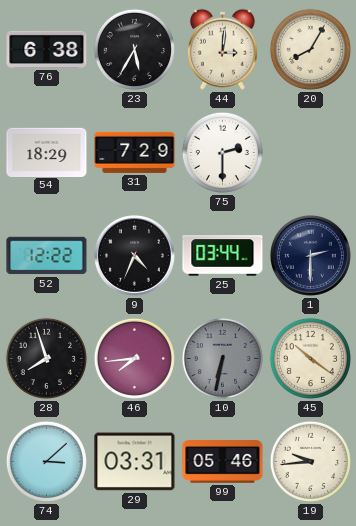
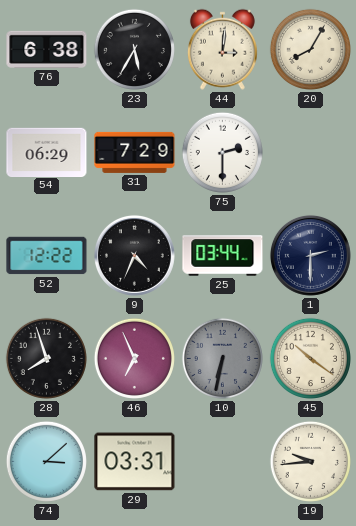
54: 18:29 -> 06:29
46: 7:44 -> 6:56
99: 05:46 -> none
